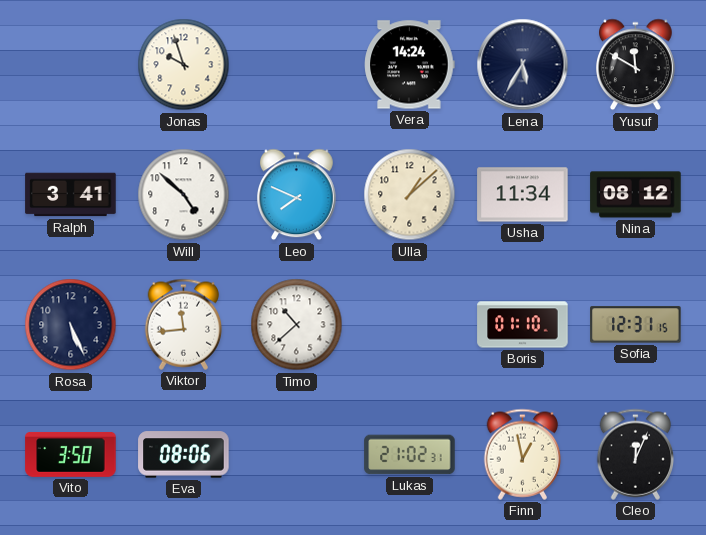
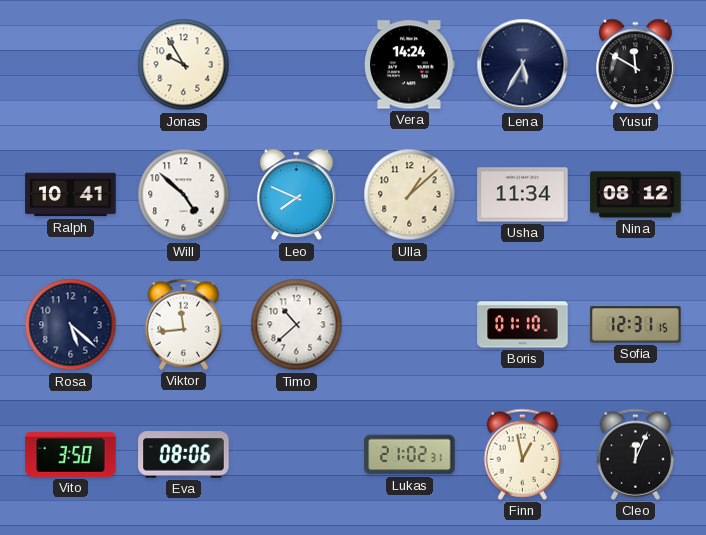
Jonas: 9:57 -> 9:55
Ralph: 3:41 -> 10:41
Rosa: 5:26 -> 5:22
